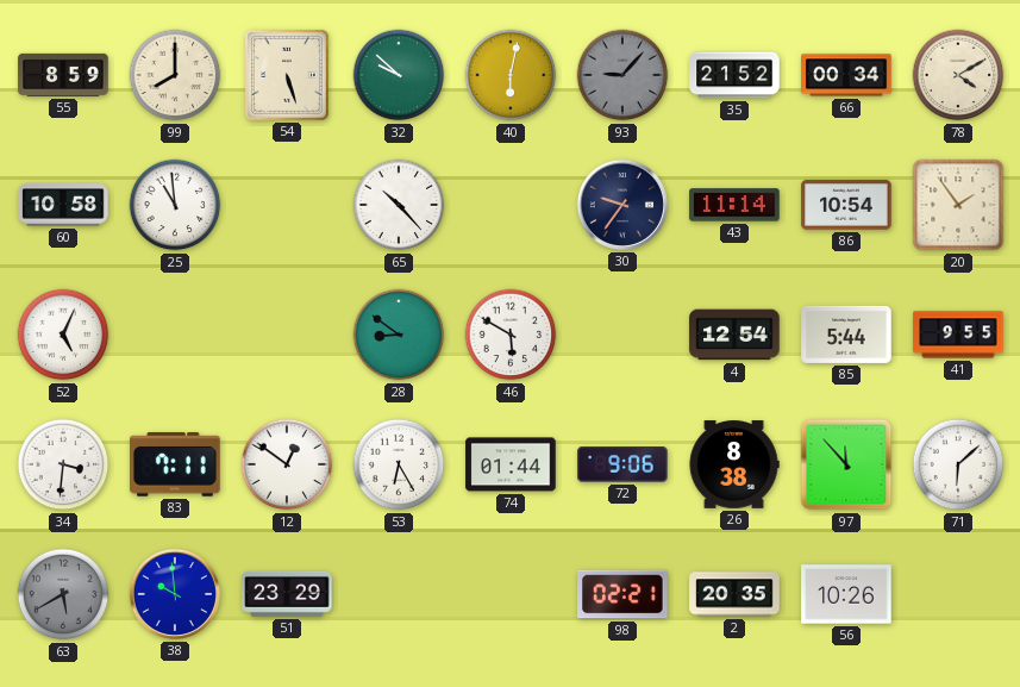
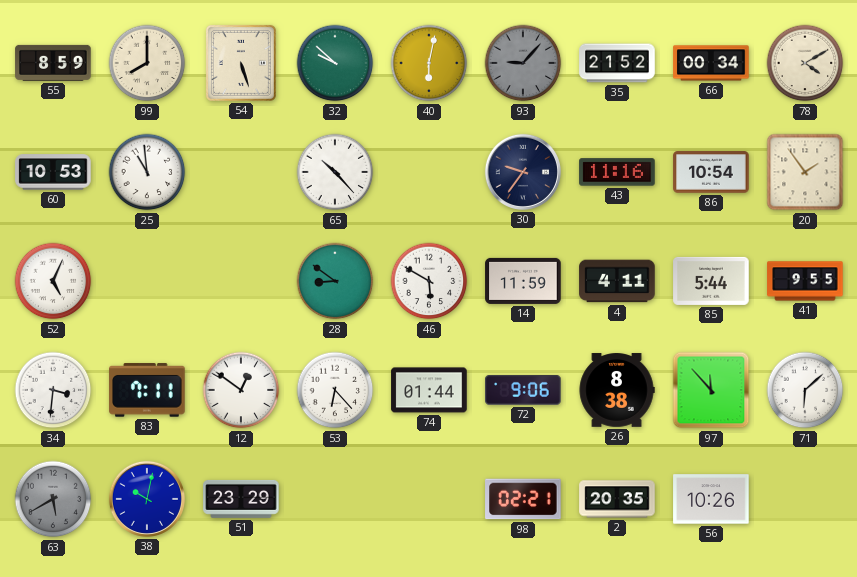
60: 10:58 -> 10:53
43: 11:14 -> 11:16
14: none -> 11:59
4: 12:54 -> 4:11
53: 6:25 -> 6:23
38: 9:59 -> 10:02
